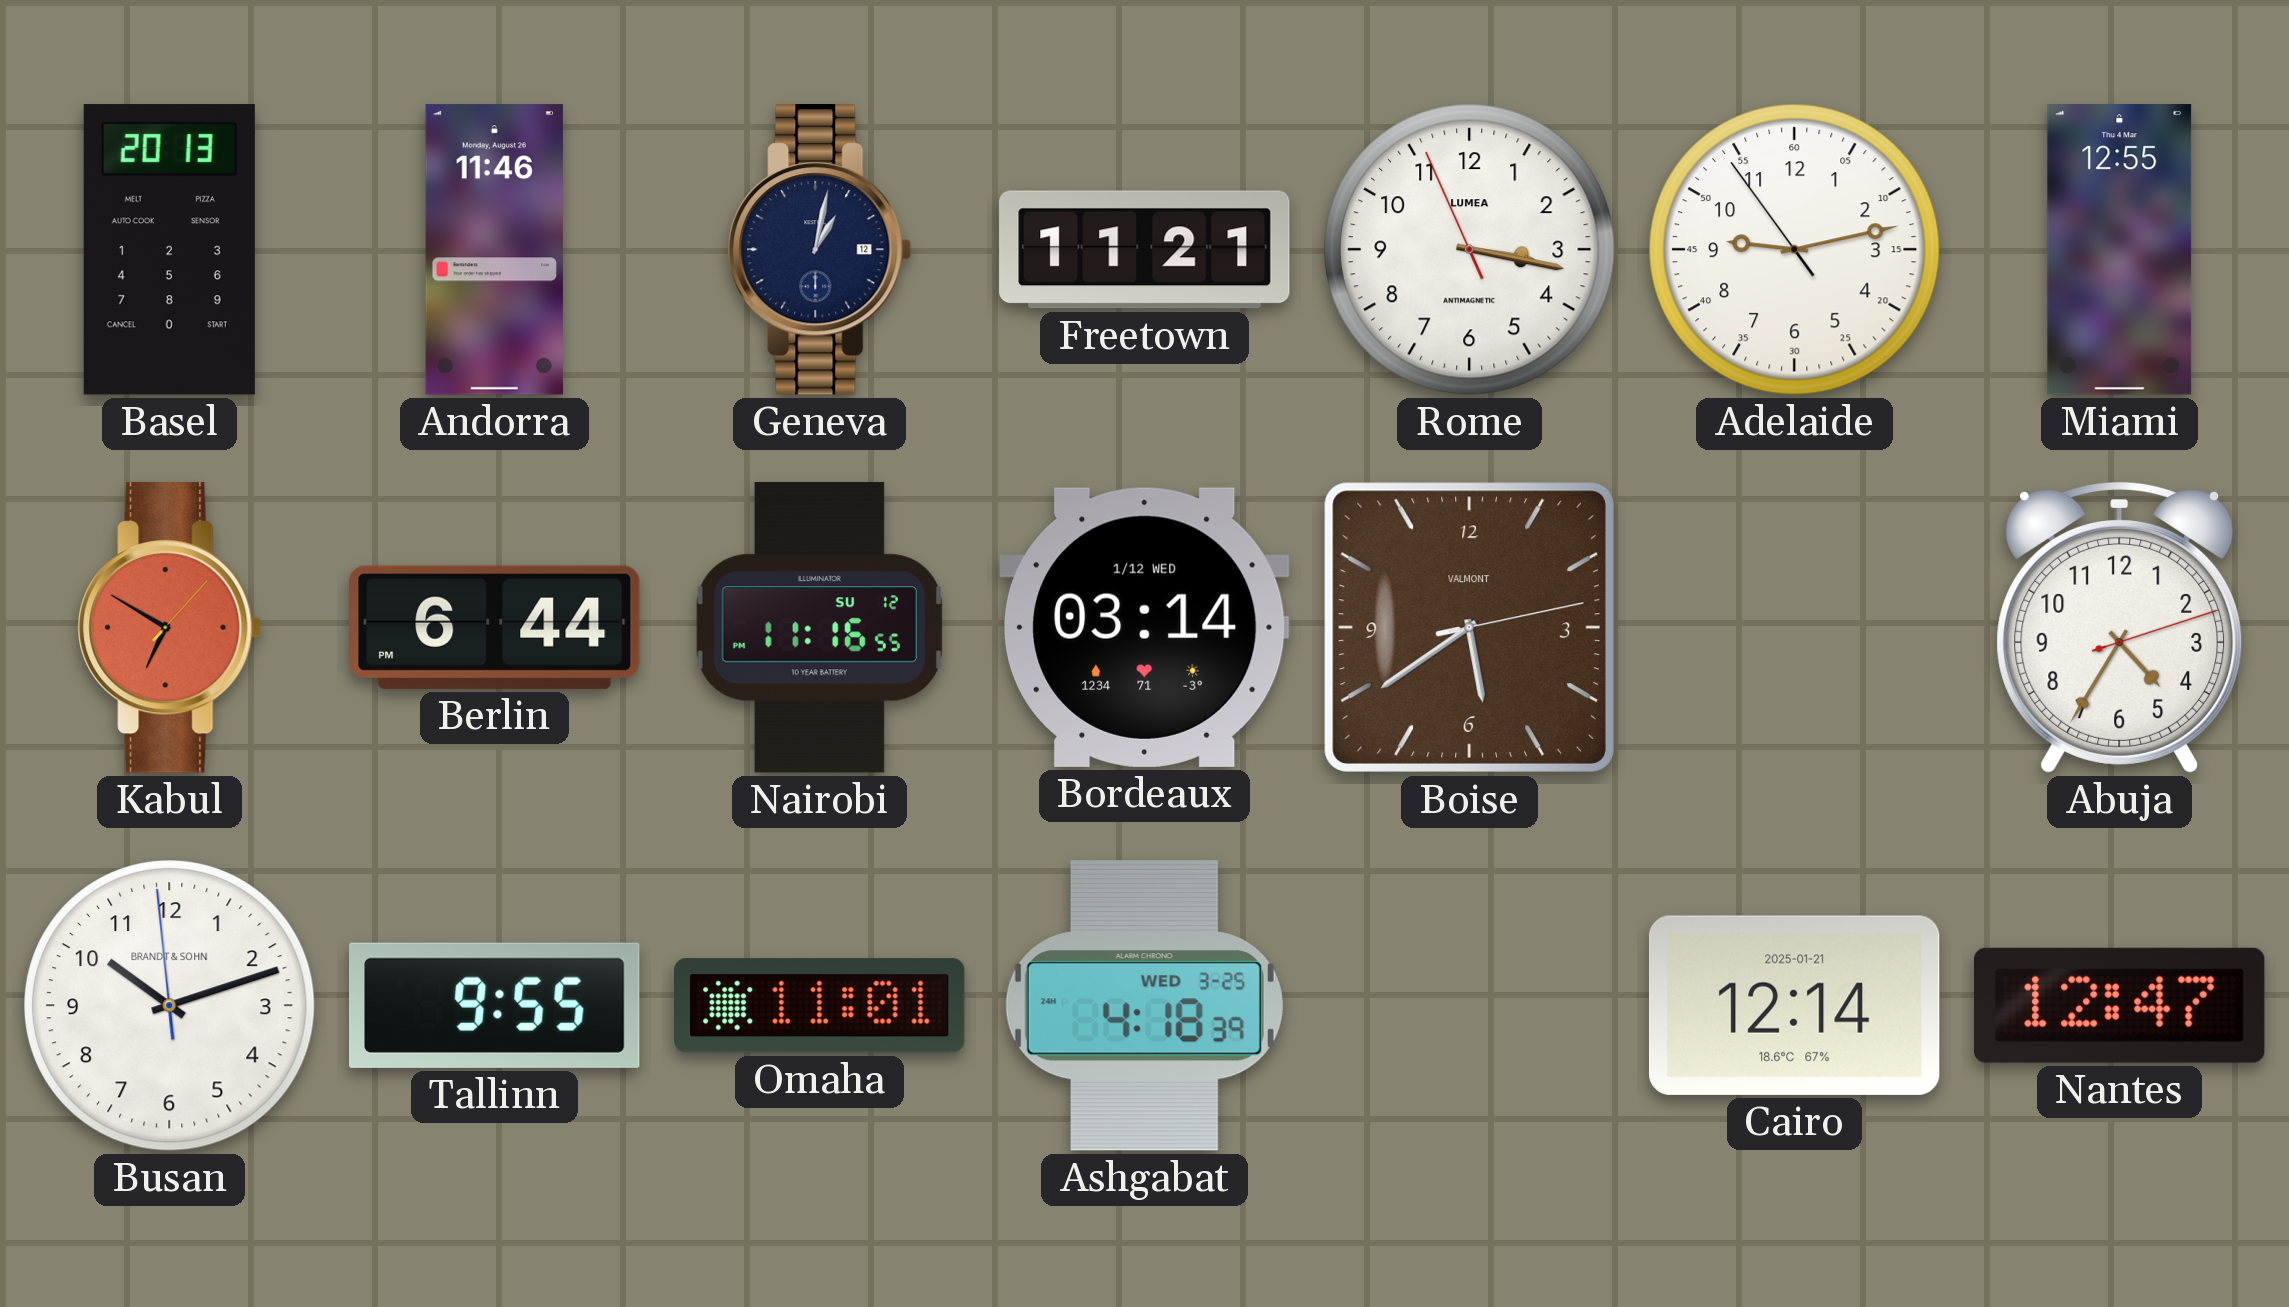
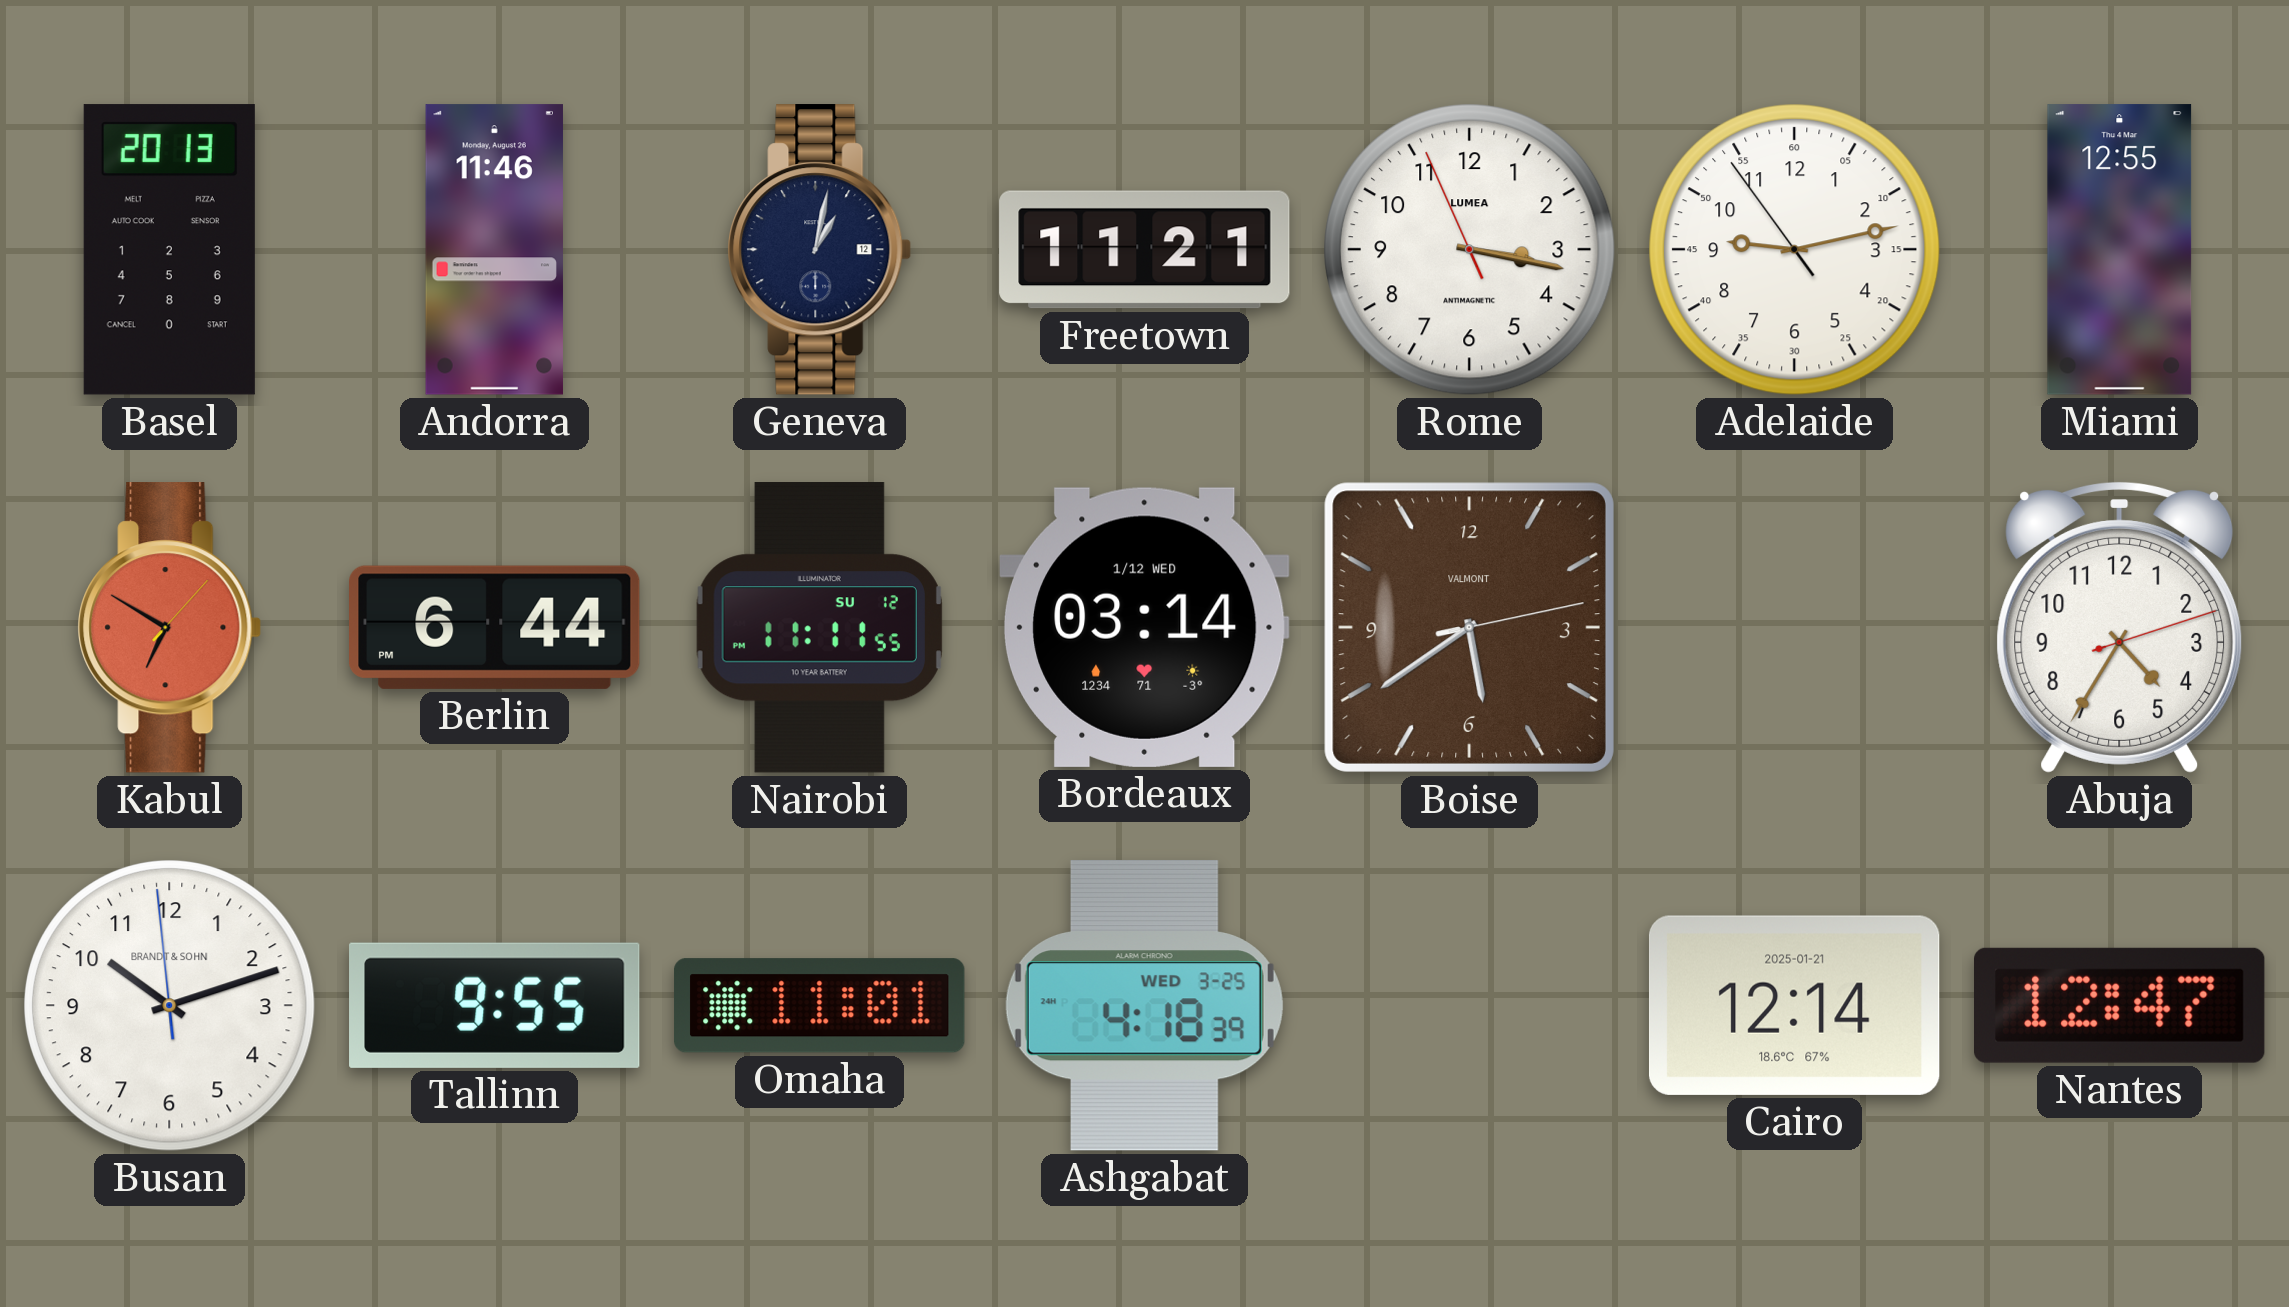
Nairobi: 11:16 -> 11:11
